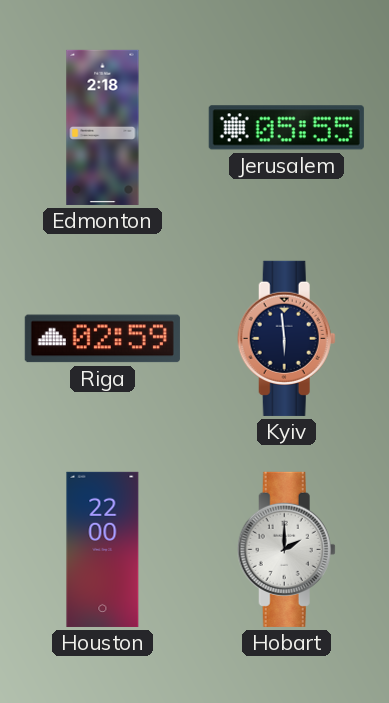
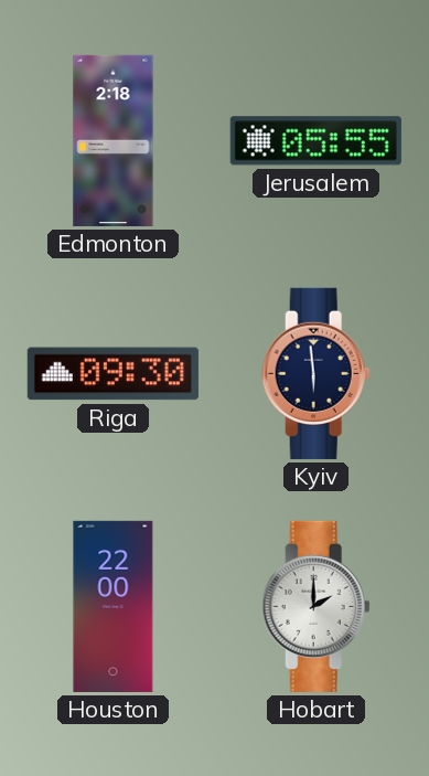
Riga: 02:59 -> 09:30
